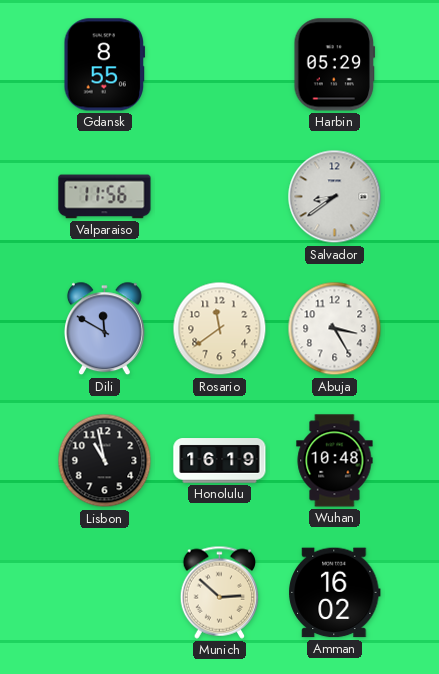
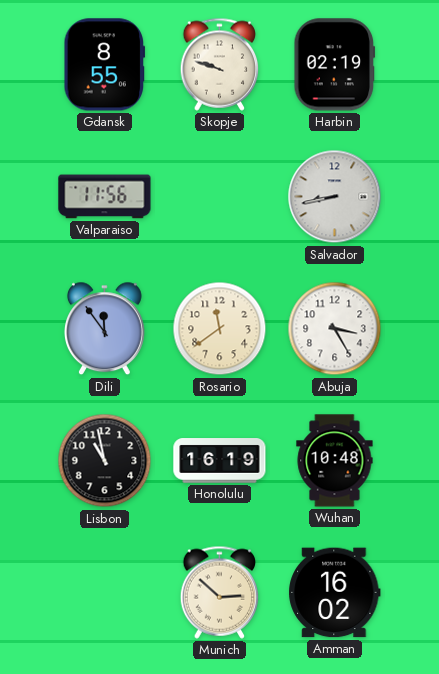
Skopje: none -> 9:48
Harbin: 05:29 -> 02:19
Salvador: 8:39 -> 8:43
Dili: 11:50 -> 11:54
